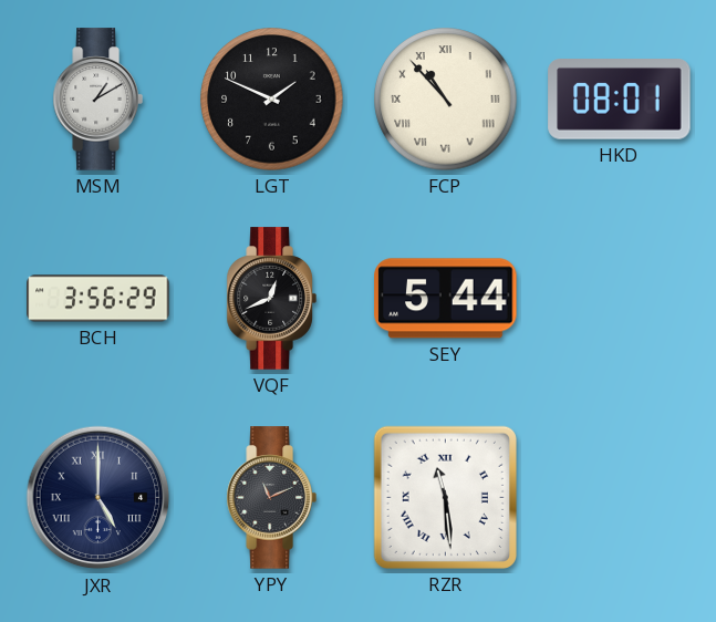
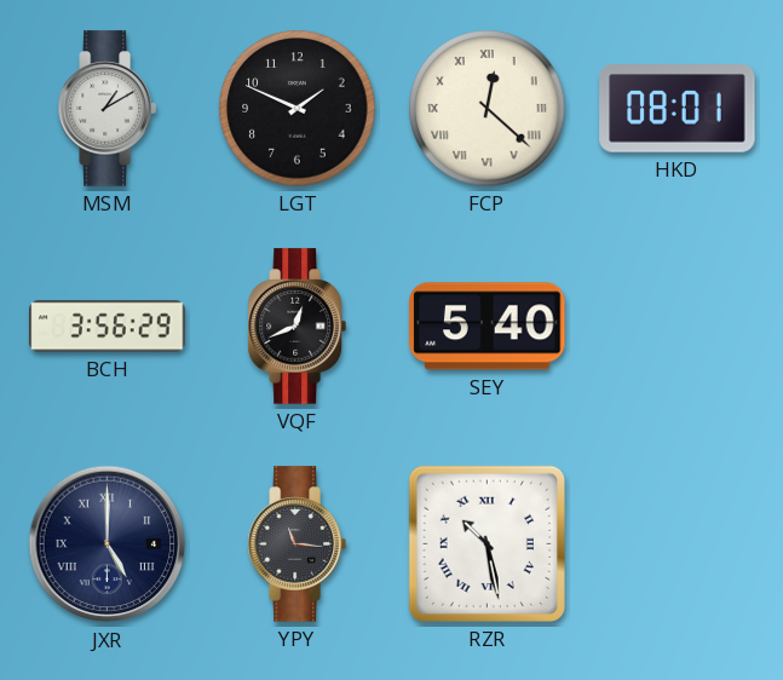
FCP: 10:53 -> 12:22
SEY: 5:44 -> 5:40
YPY: 11:11 -> 11:16
RZR: 11:29 -> 10:28
